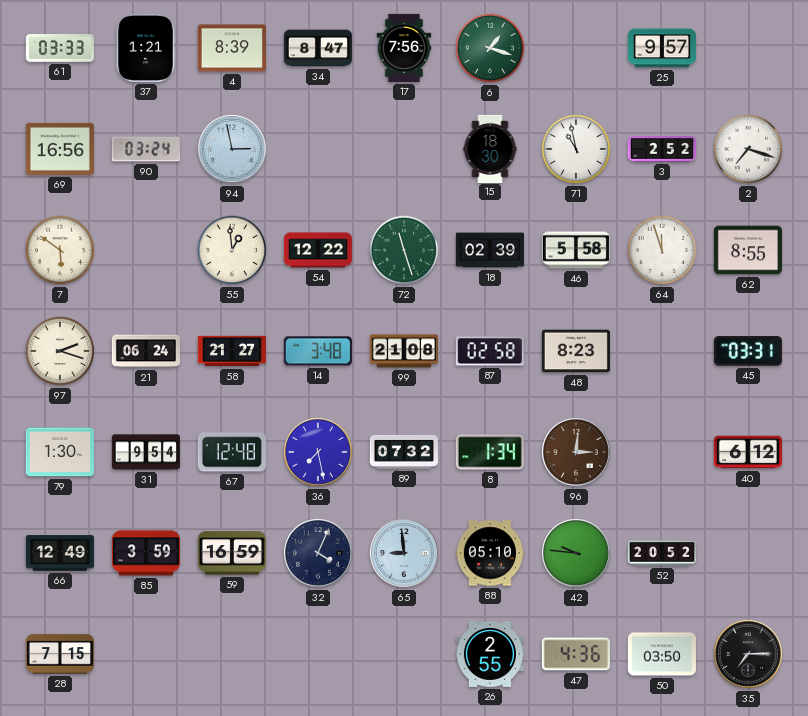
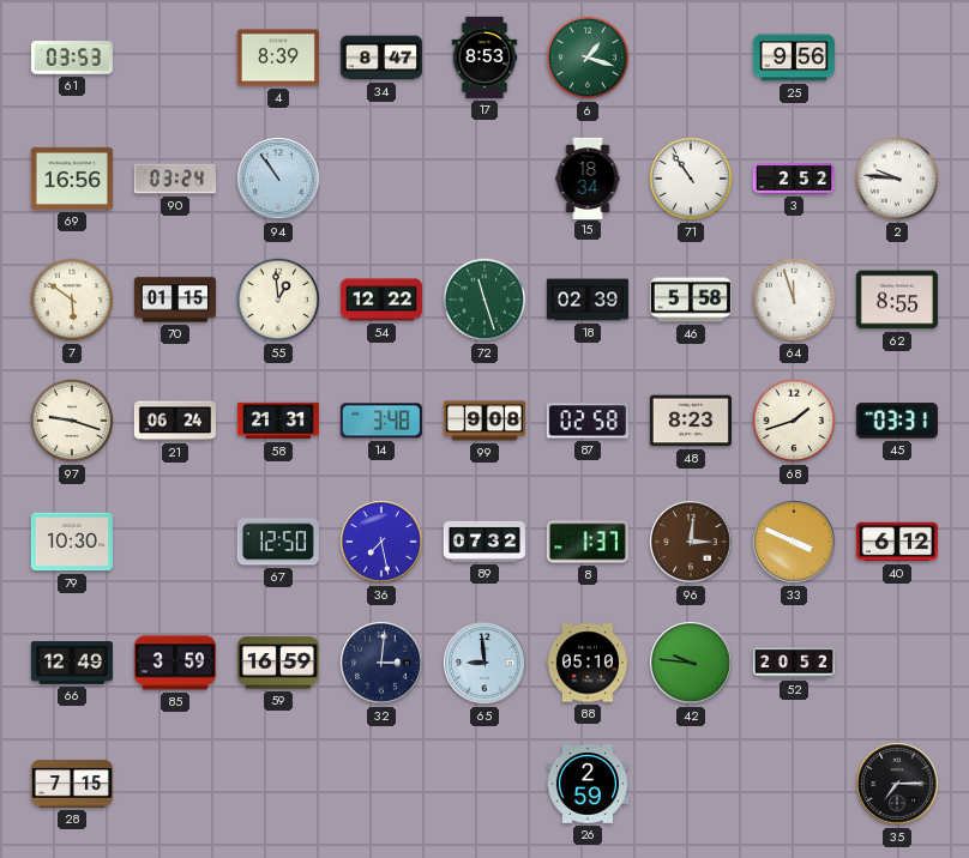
61: 03:33 -> 03:53
37: 1:21 -> none
17: 7:56 -> 8:53
25: 9:57 -> 9:56
94: 2:58 -> 10:54
15: 18:30 -> 18:34
71: 10:58 -> 10:54
2: 7:18 -> 9:46
70: none -> 01:15
97: 2:18 -> 9:18
58: 21:27 -> 21:31
99: 21:08 -> 9:08
68: none -> 1:42
79: 1:30 -> 10:30
31: 9:54 -> none
67: 12:48 -> 12:50
8: 1:34 -> 1:37
33: none -> 3:49
32: 4:04 -> 3:01
26: 2:55 -> 2:59
47: 4:36 -> none
50: 03:50 -> none
